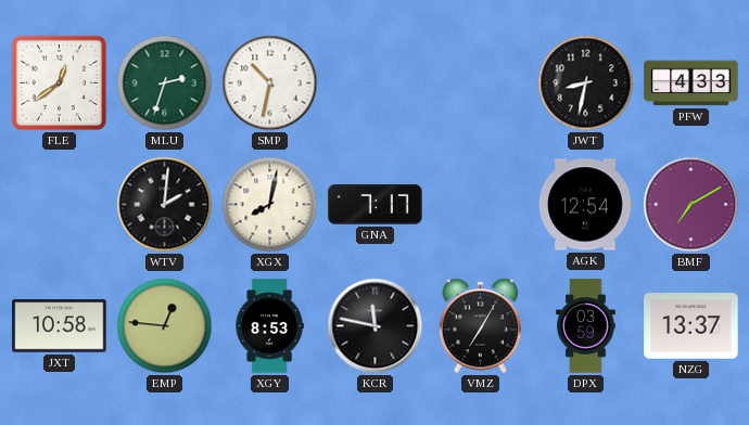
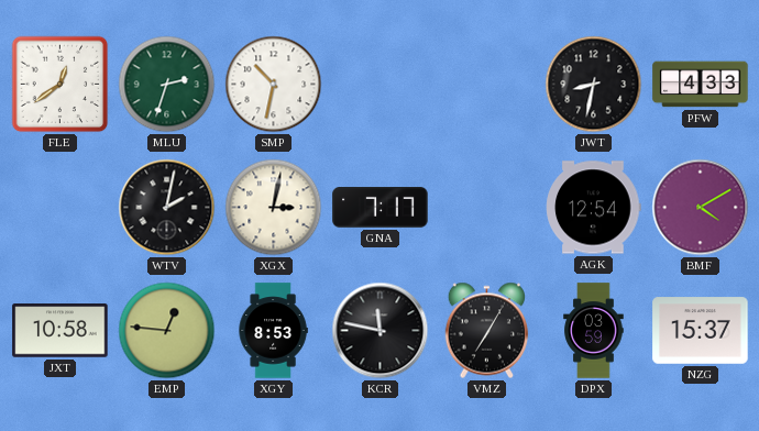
WTV: 2:01 -> 2:02
XGX: 8:02 -> 3:02
BMF: 7:10 -> 4:10
NZG: 13:37 -> 15:37
